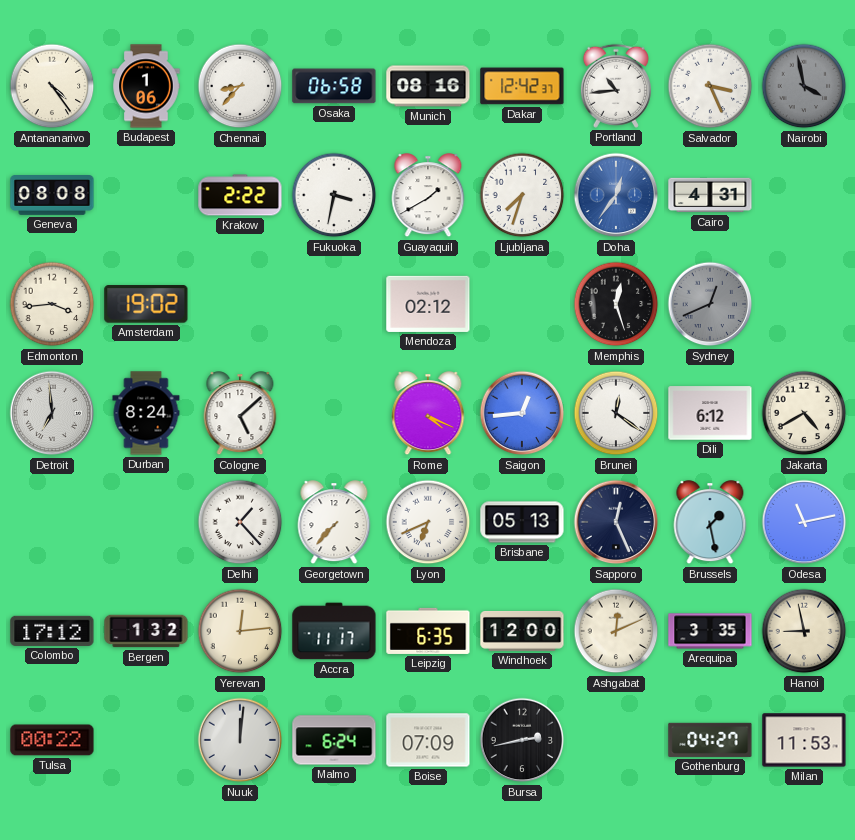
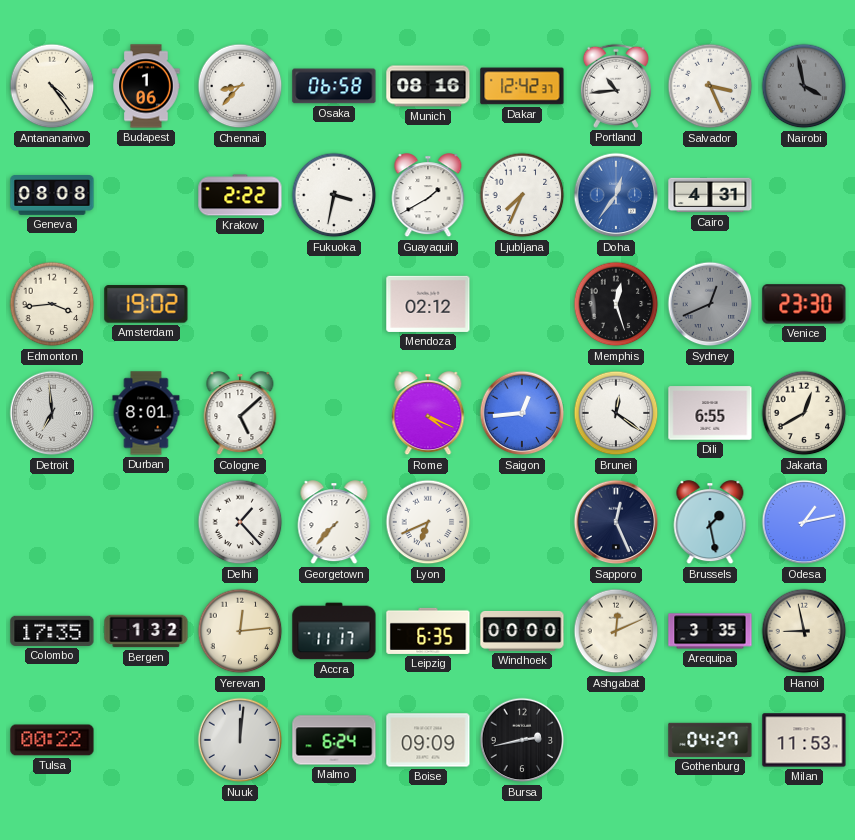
Ljubljana: 7:33 -> 7:34
Venice: none -> 23:30
Durban: 8:24 -> 8:01
Dili: 6:12 -> 6:55
Jakarta: 4:40 -> 12:40
Brisbane: 05:13 -> none
Odesa: 11:13 -> 1:13
Colombo: 17:12 -> 17:35
Windhoek: 12:00 -> 00:00
Boise: 07:09 -> 09:09
